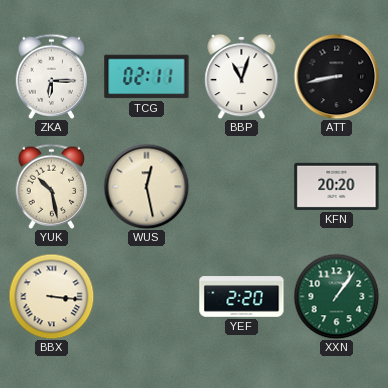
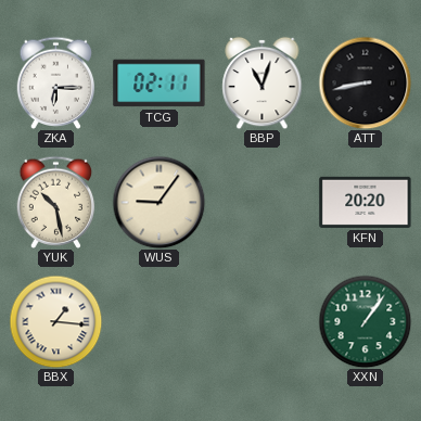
WUS: 12:28 -> 9:06
BBX: 3:16 -> 1:16
YEF: 2:20 -> none
